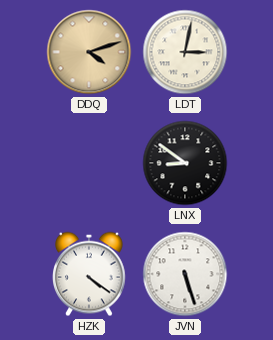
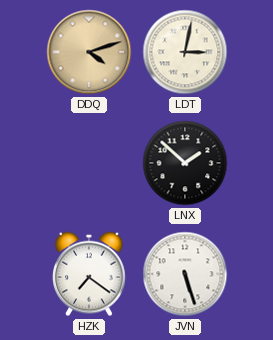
LNX: 8:51 -> 1:52
HZK: 4:21 -> 7:21
